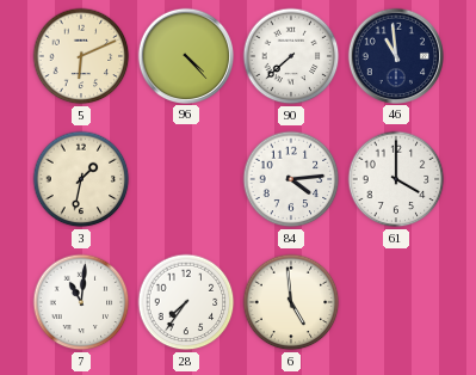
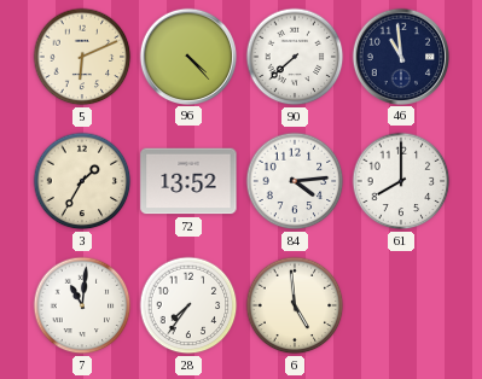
3: 1:32 -> 1:35
72: none -> 13:52
61: 4:00 -> 8:00
